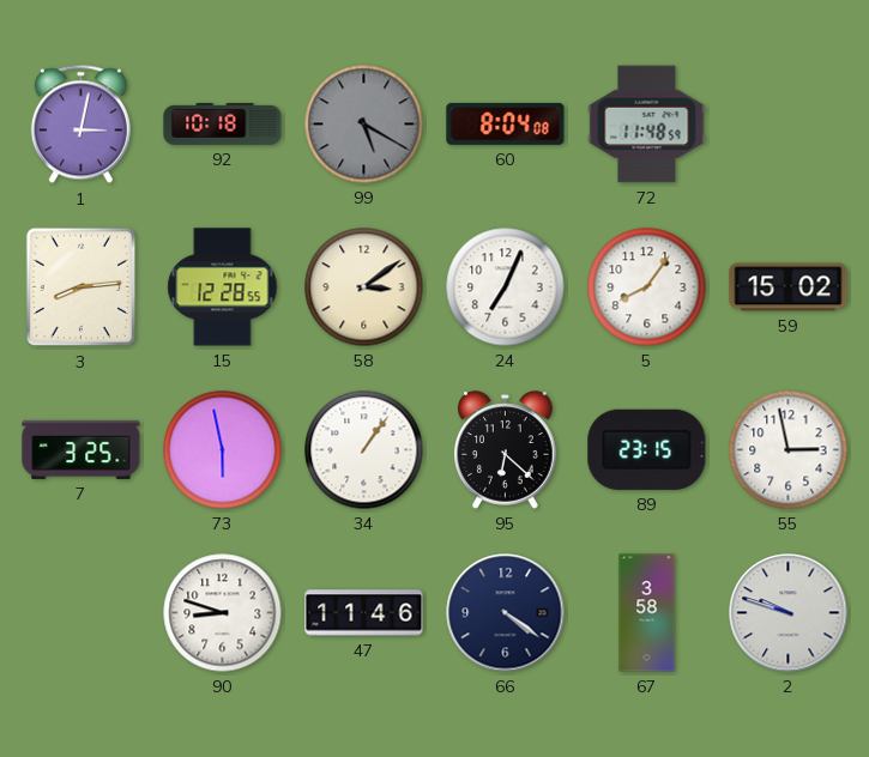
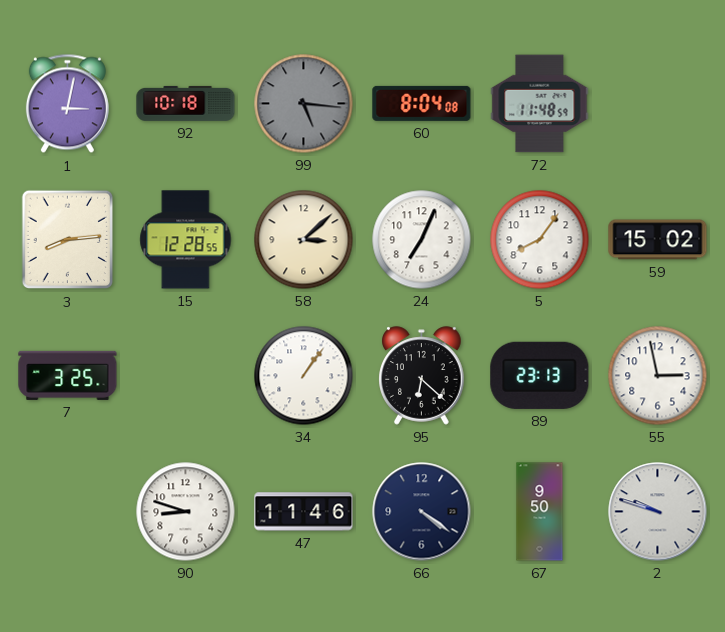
99: 5:20 -> 5:16
58: 3:09 -> 3:08
73: 5:58 -> none
89: 23:15 -> 23:13
67: 3:58 -> 9:50
